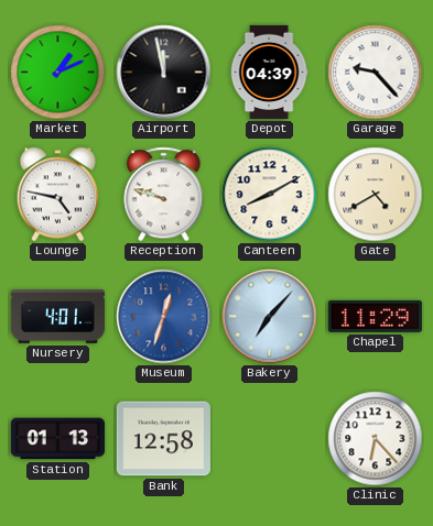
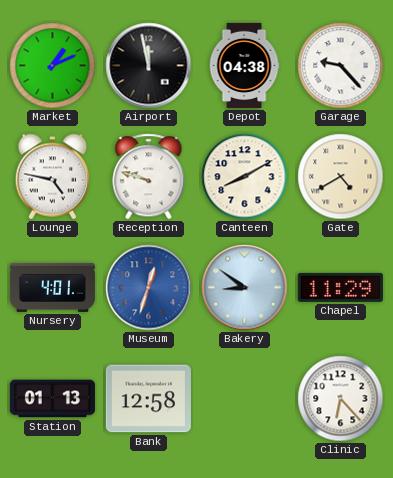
Depot: 04:39 -> 04:38
Bakery: 7:07 -> 8:51
